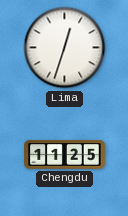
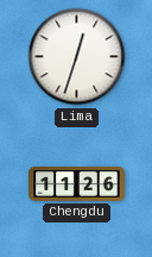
Chengdu: 11:25 -> 11:26
